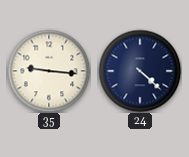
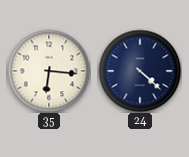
35: 9:16 -> 6:16
